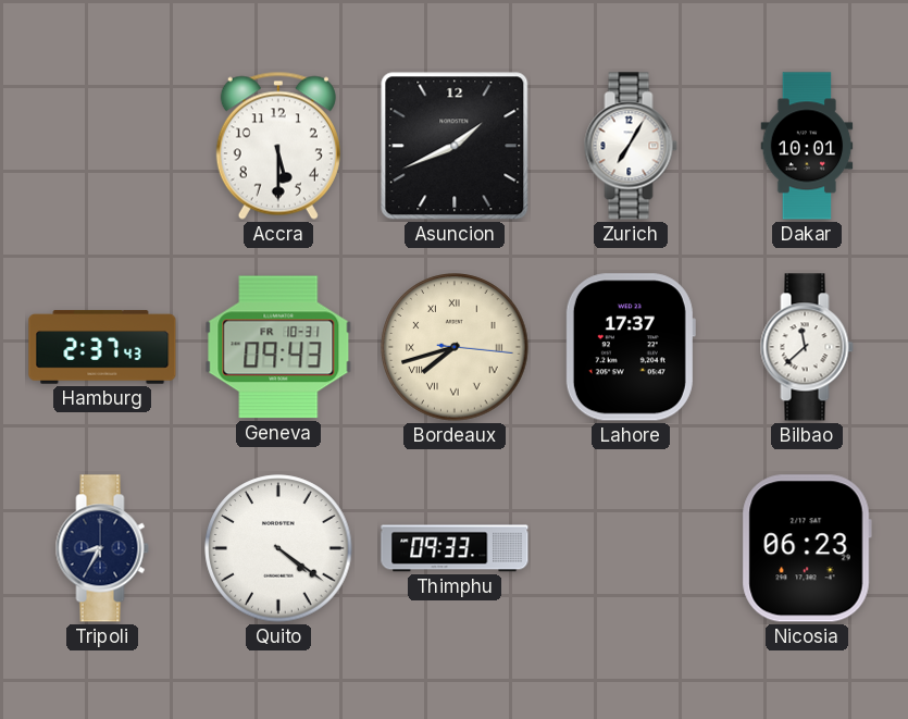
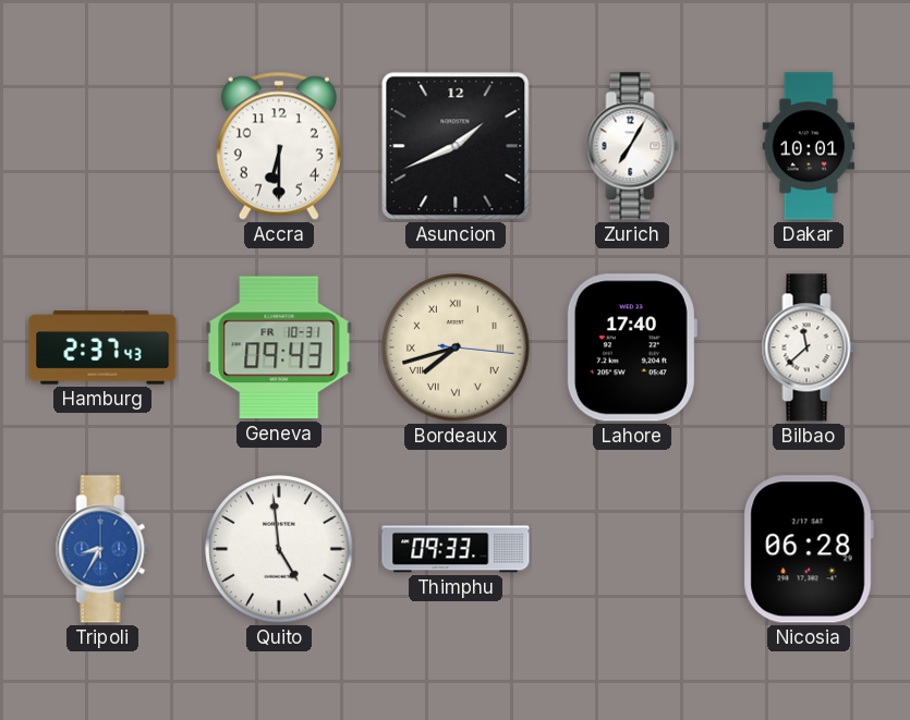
Accra: 5:30 -> 6:30
Lahore: 17:37 -> 17:40
Tripoli dial: navy -> blue
Quito: 4:21 -> 4:59
Nicosia: 06:23 -> 06:28
